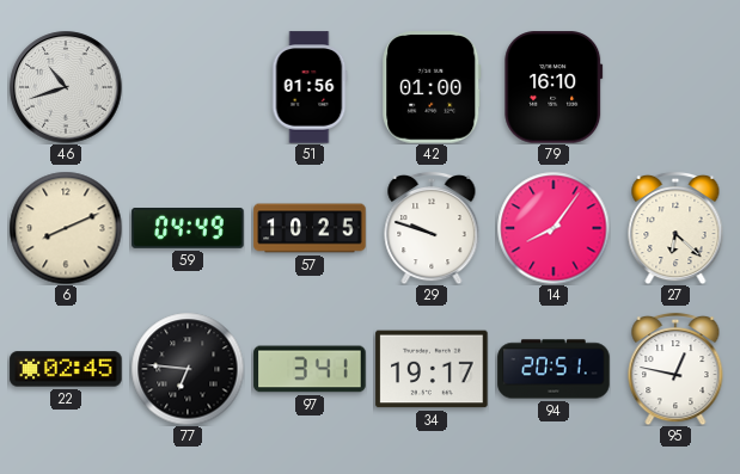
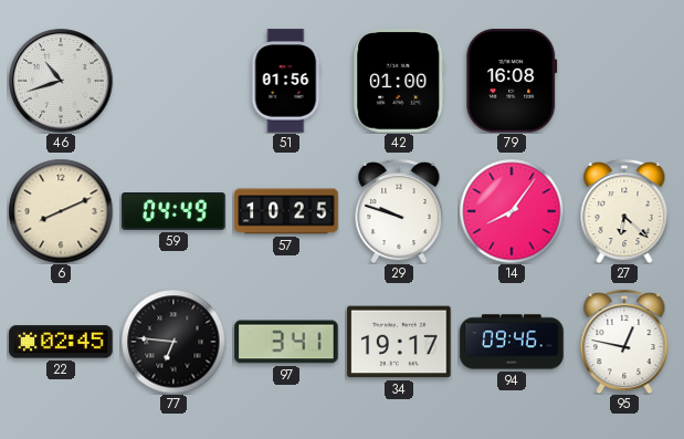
79: 16:10 -> 16:08
94: 20:51 -> 09:46
